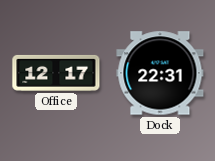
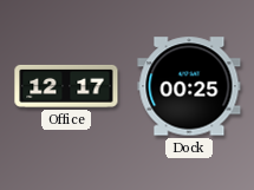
Dock: 22:31 -> 00:25
